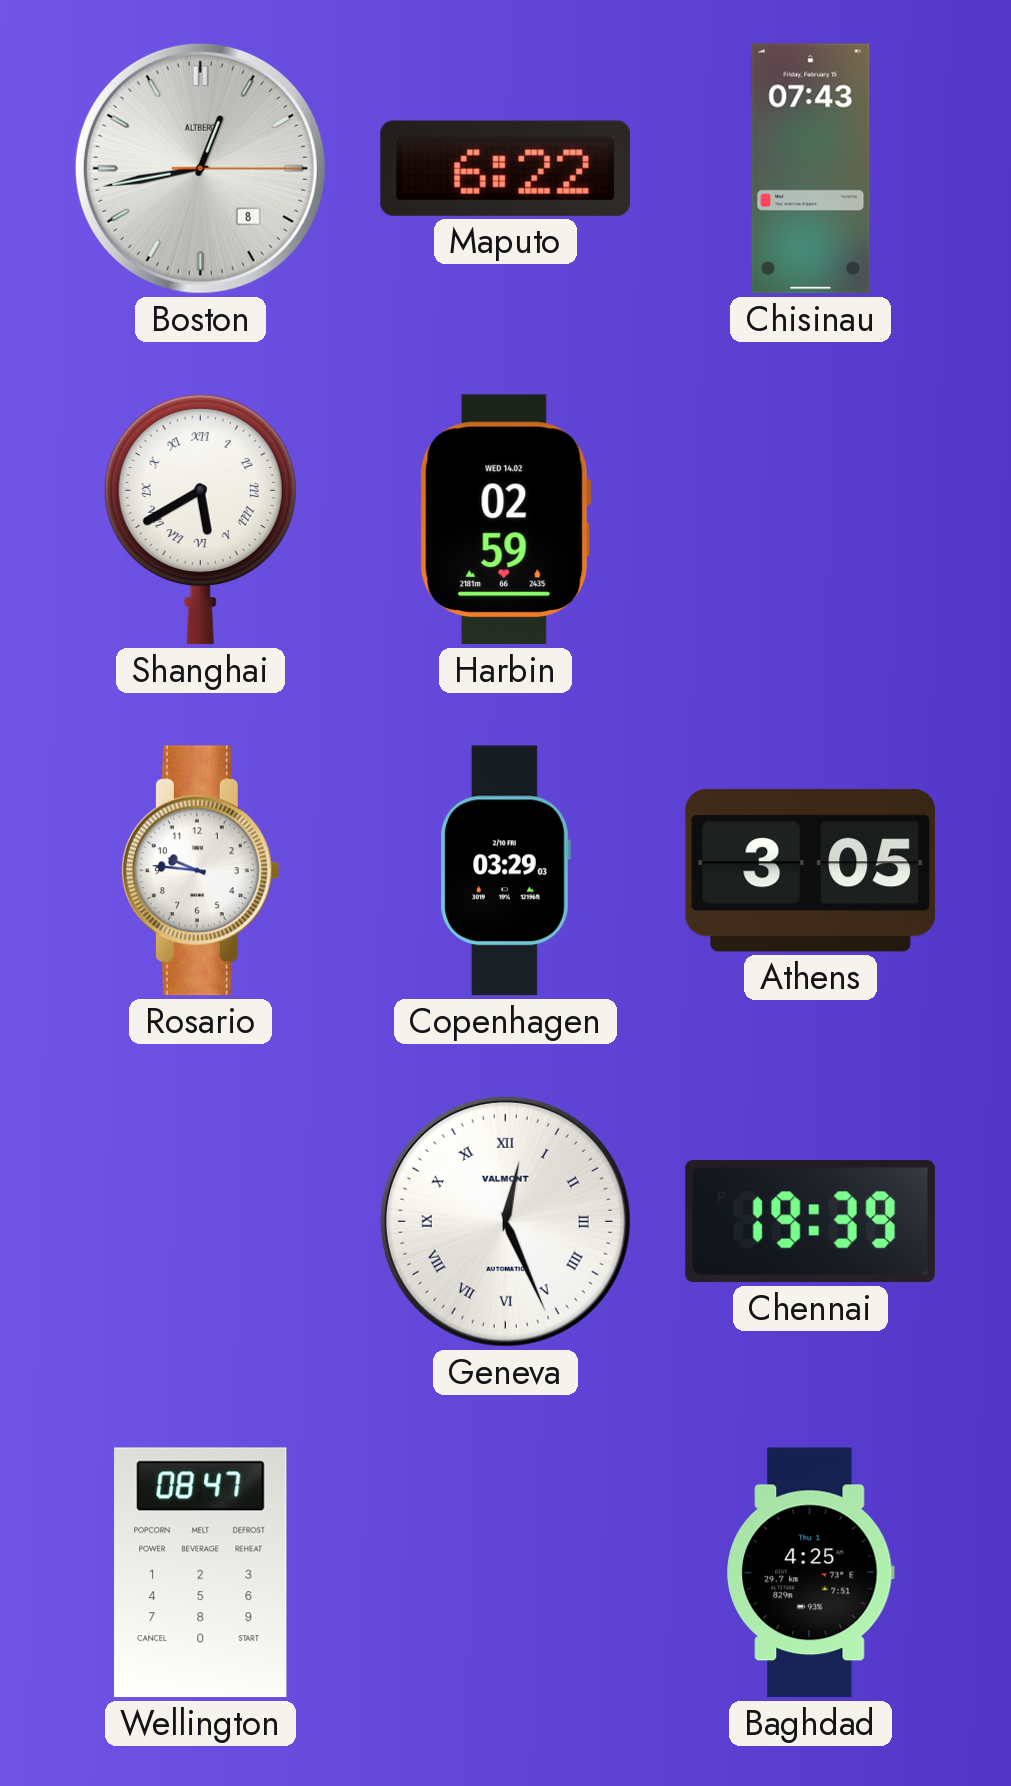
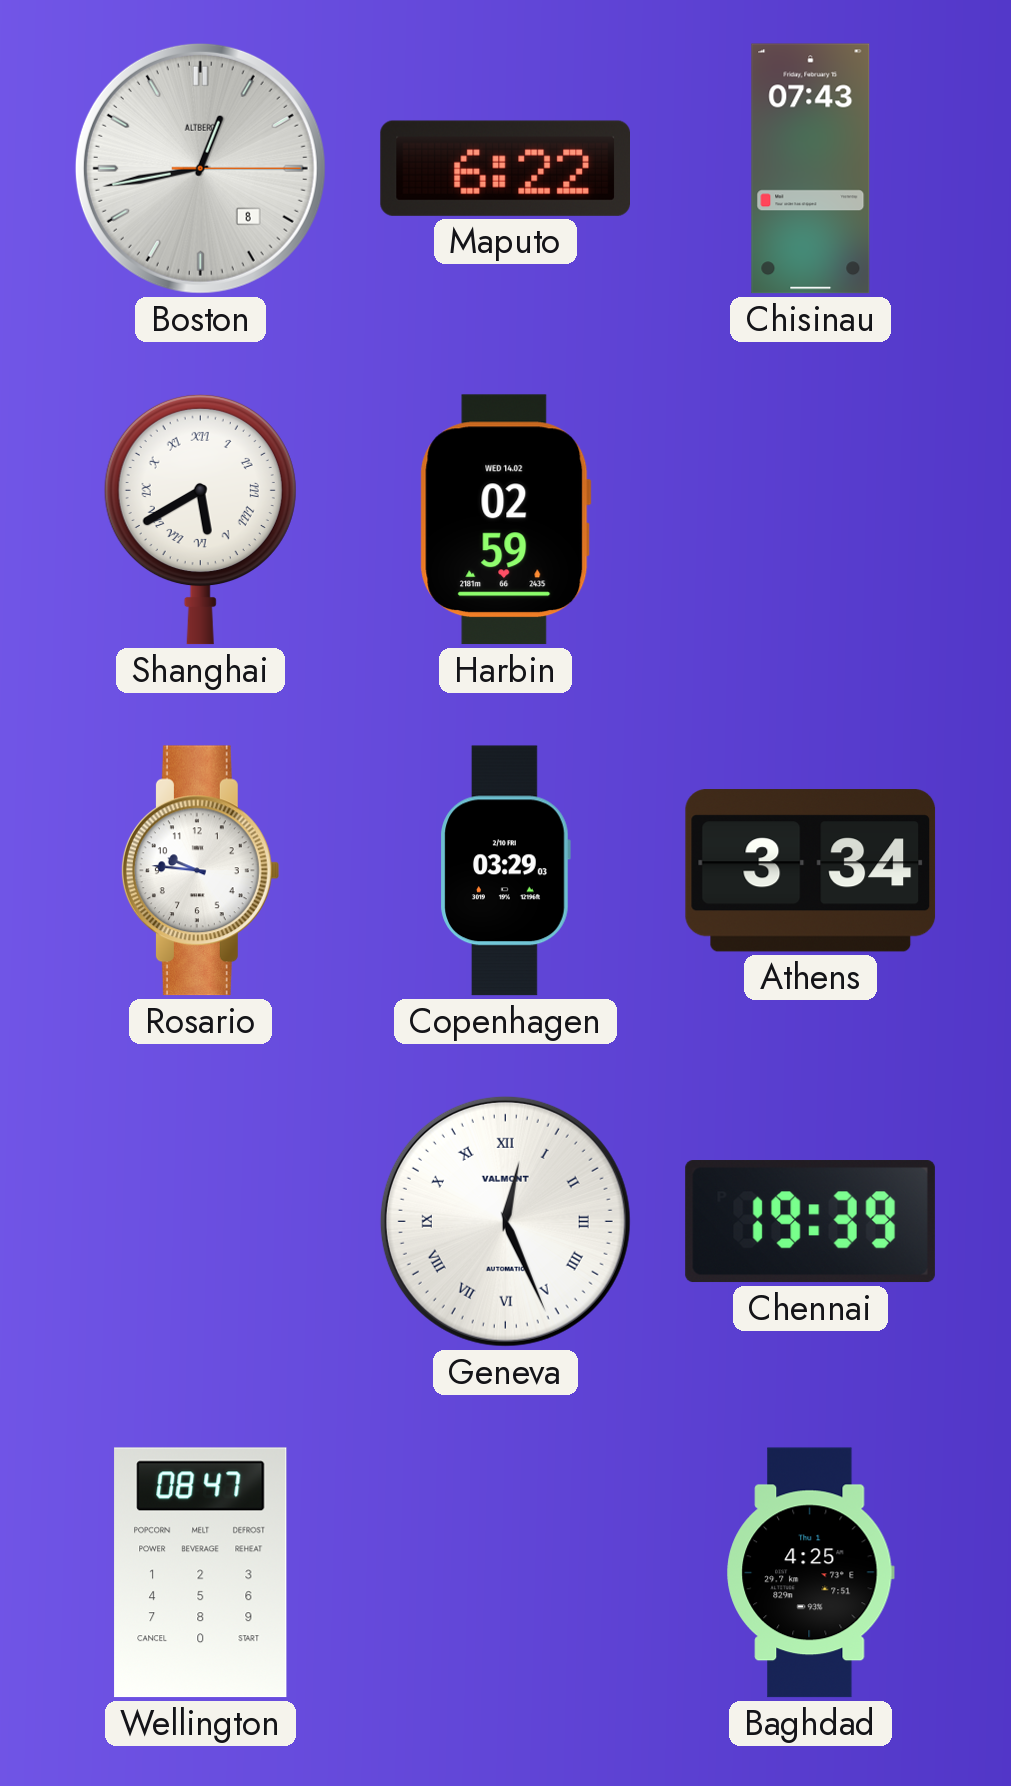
Athens: 3:05 -> 3:34
